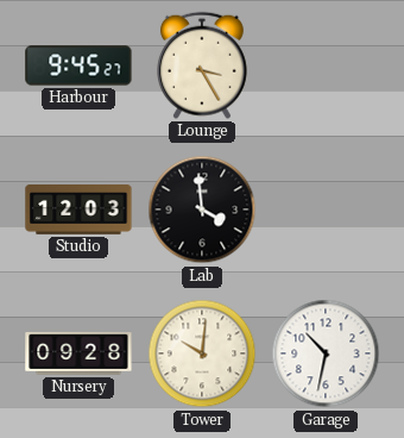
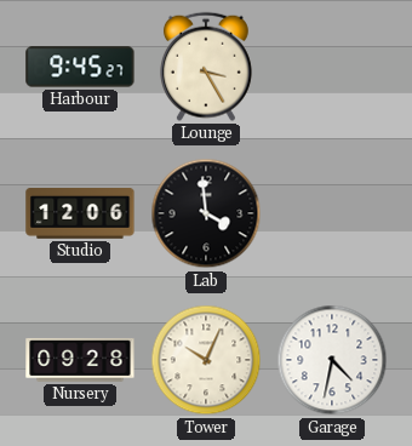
Studio: 12:03 -> 12:06
Tower: 10:01 -> 10:04
Garage: 10:32 -> 4:32
